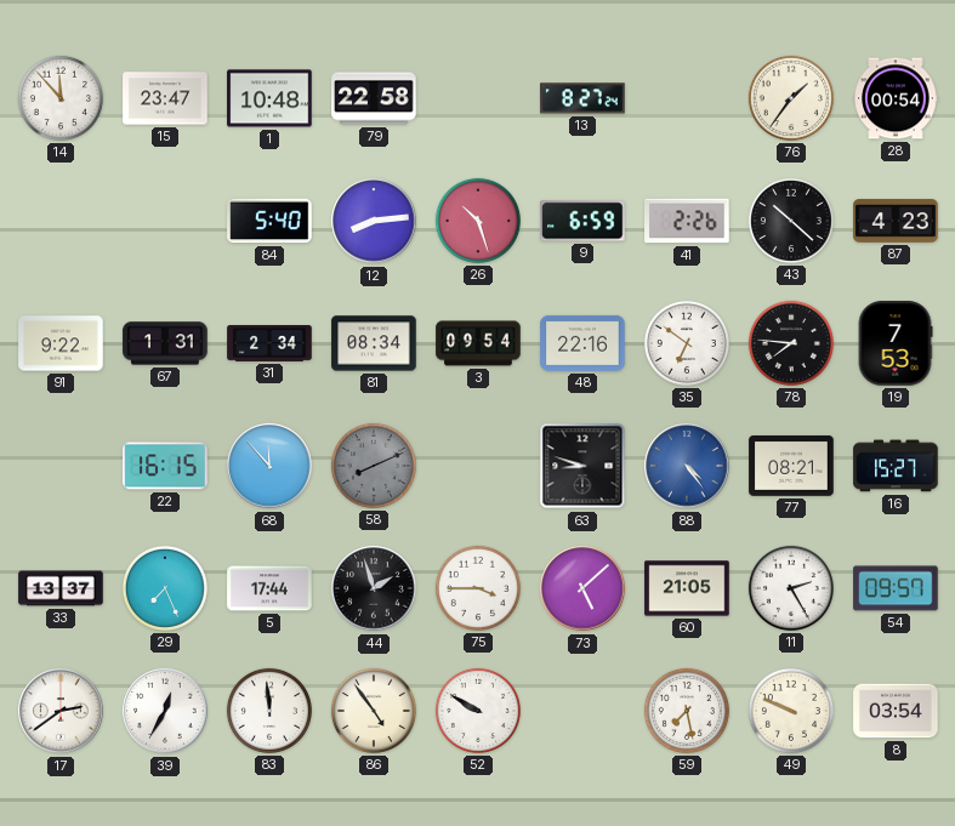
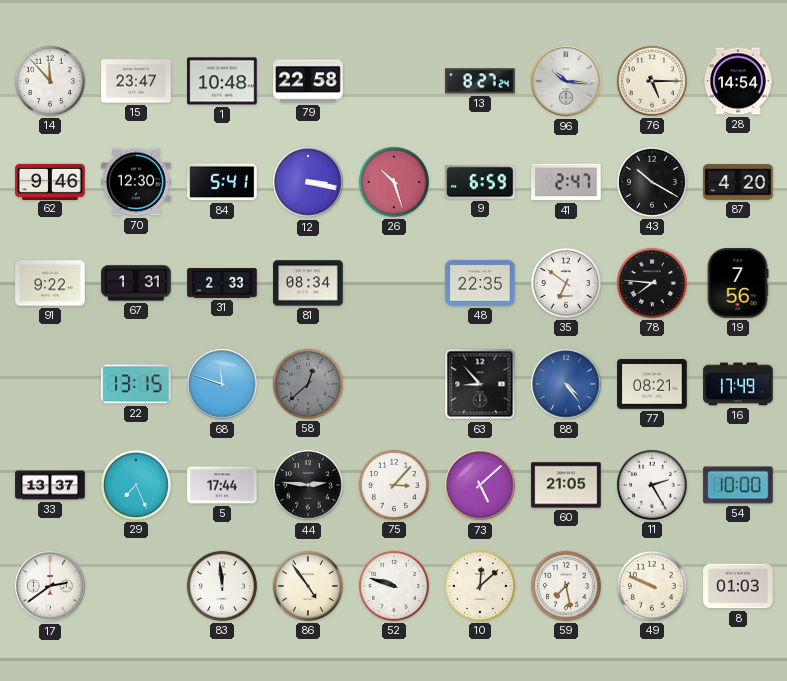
96: none -> 10:16
76: 1:36 -> 5:15
28: 00:54 -> 14:54
62: none -> 9:46
70: none -> 12:30
84: 5:40 -> 5:41
12: 8:14 -> 3:17
41: 2:26 -> 2:47
43: 10:22 -> 10:20
87: 4:23 -> 4:20
31: 2:34 -> 2:33
3: 09:54 -> none
48: 22:16 -> 22:35
19: 7:53 -> 7:56
22: 16:15 -> 13:15
68: 11:53 -> 11:48
58: 8:11 -> 12:38
63: 8:48 -> 8:53
16: 15:27 -> 17:49
44: 1:57 -> 2:46
75: 3:45 -> 3:07
54: 09:57 -> 10:00
39: 12:35 -> none
52: 9:50 -> 9:48
10: none -> 12:08
8: 03:54 -> 01:03
